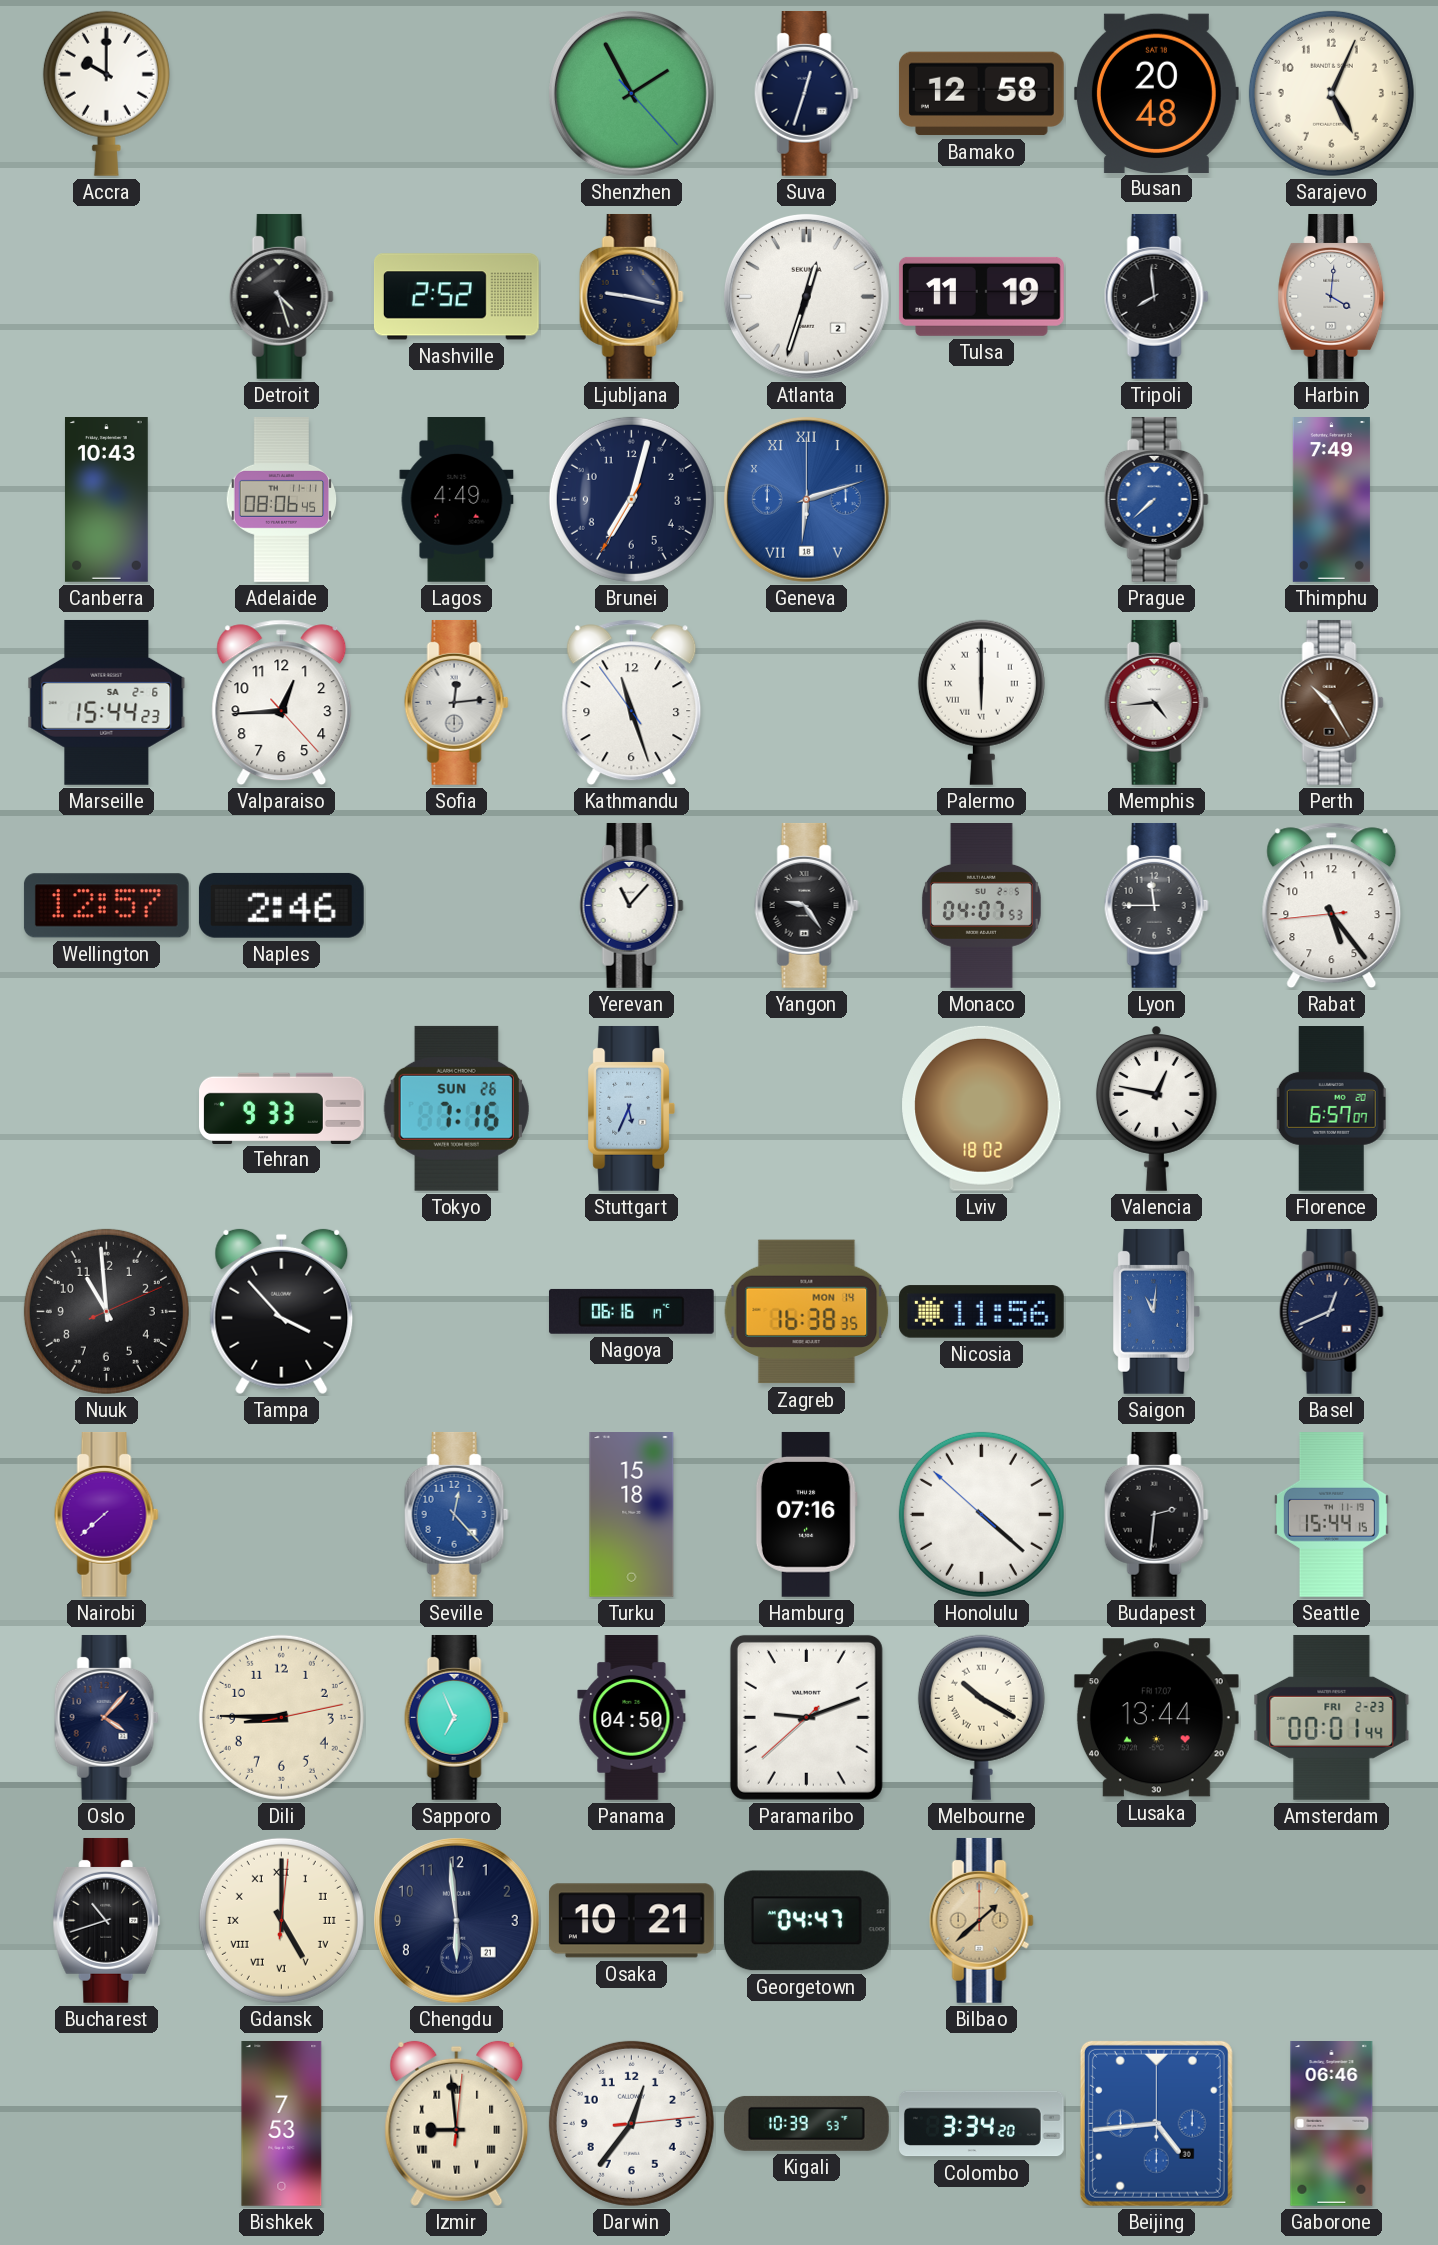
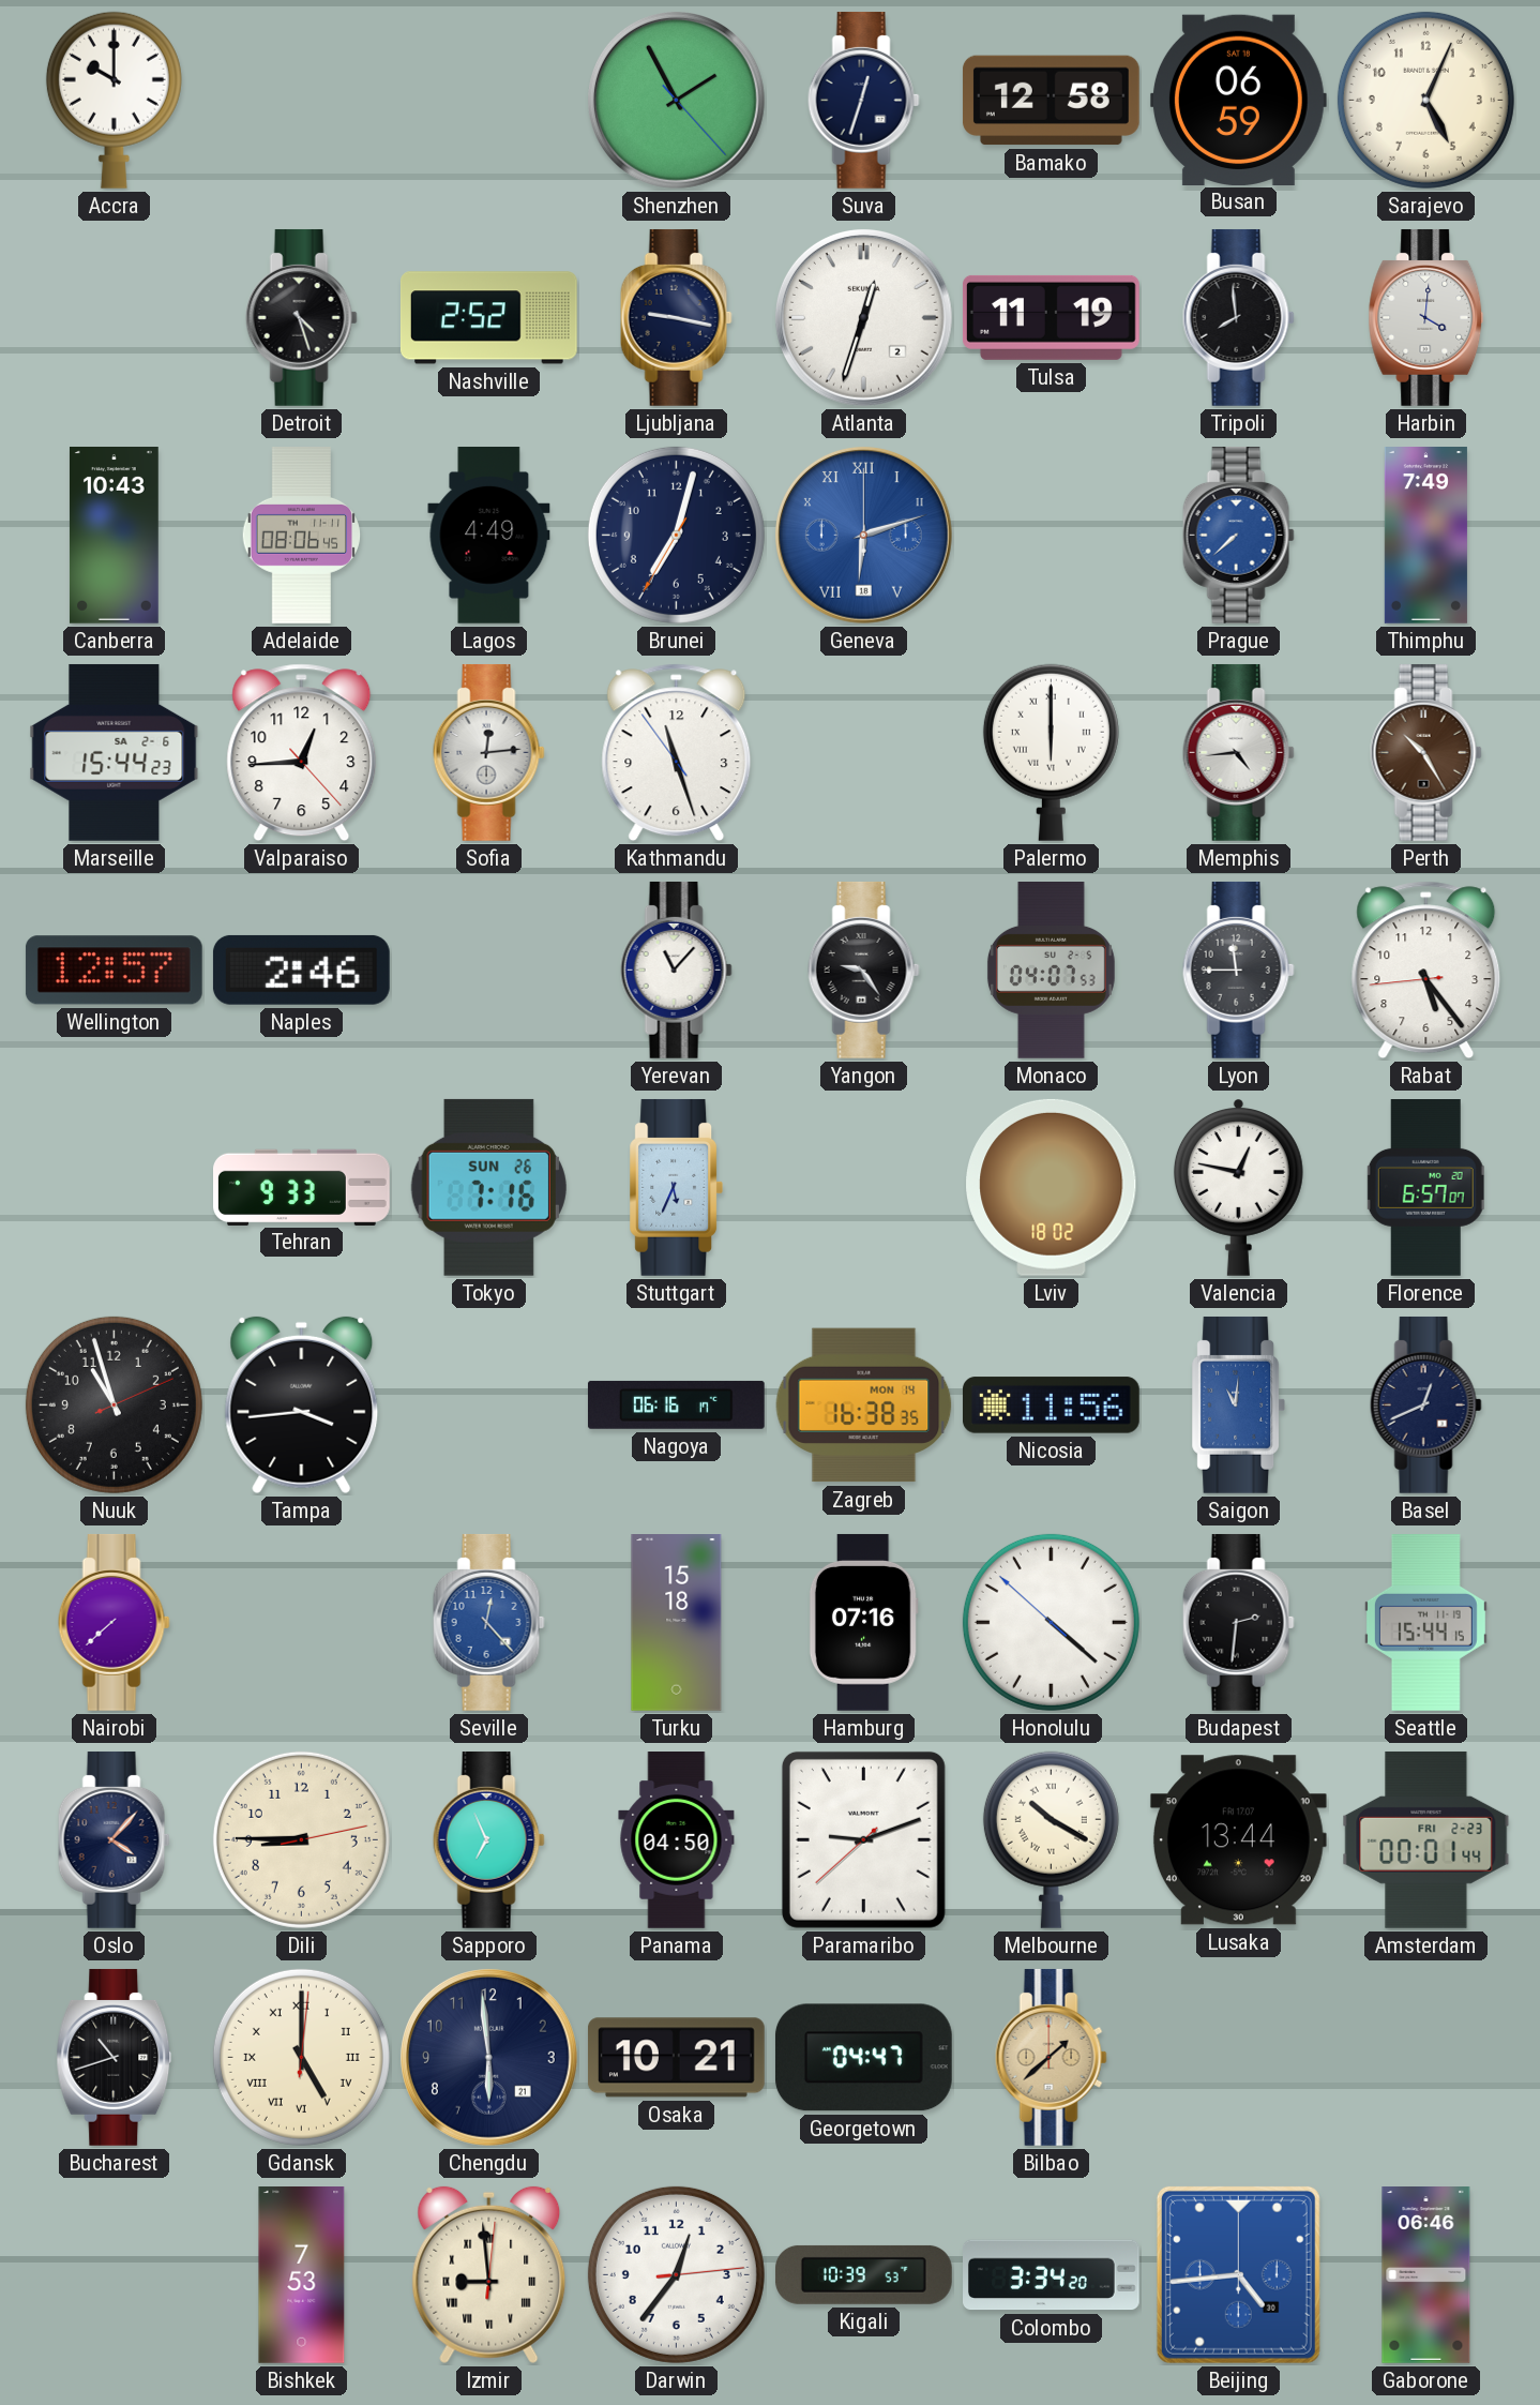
Busan: 20:48 -> 06:59
Nuuk: 10:59 -> 10:57
Tampa: 3:53 -> 3:44
